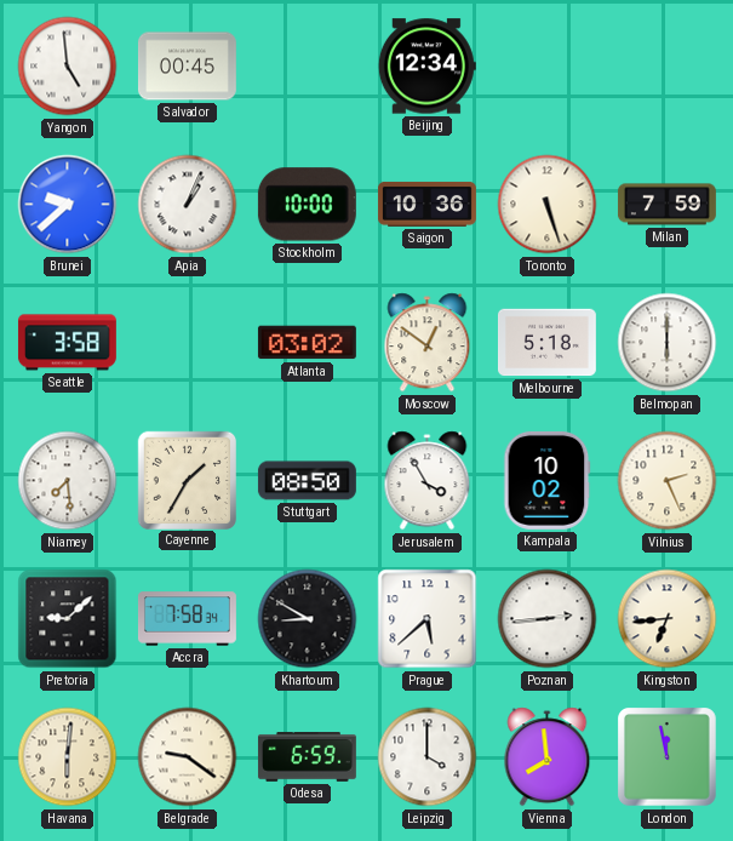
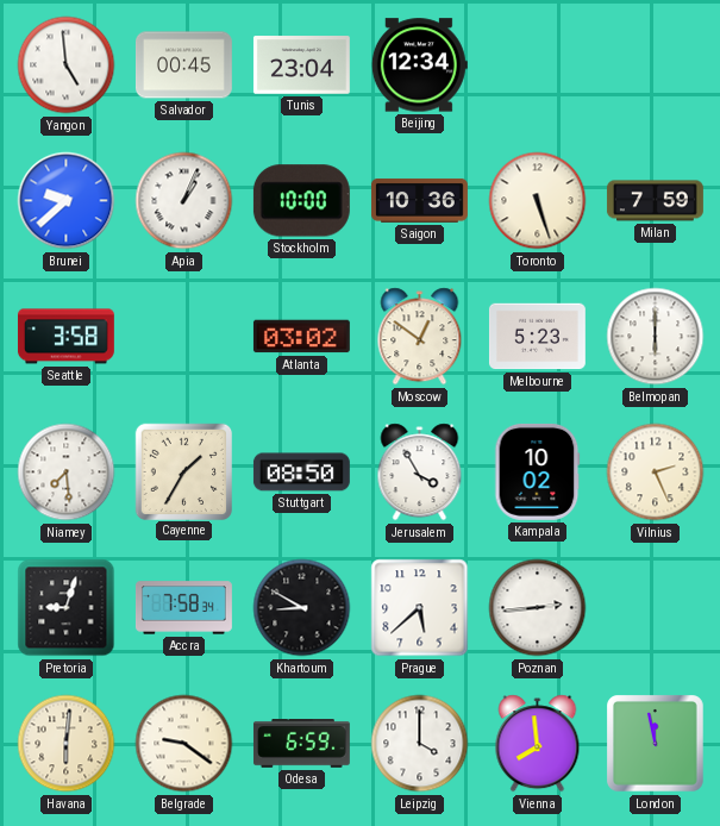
Tunis: none -> 23:04
Melbourne: 5:18 -> 5:23
Pretoria: 9:08 -> 9:03
Kingston: 6:44 -> none
